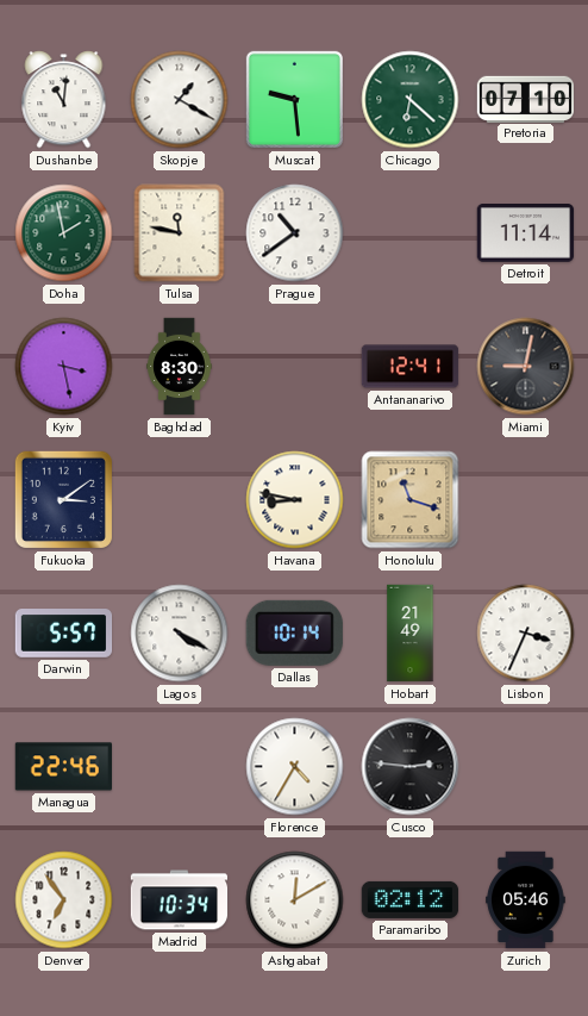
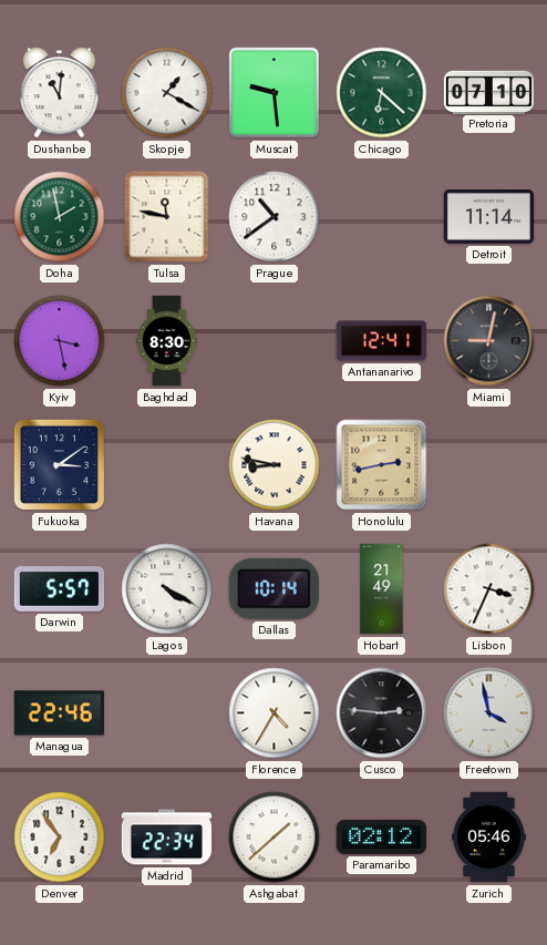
Honolulu: 11:18 -> 2:43
Freetown: none -> 3:58
Madrid: 10:34 -> 22:34
Ashgabat: 12:10 -> 1:38
